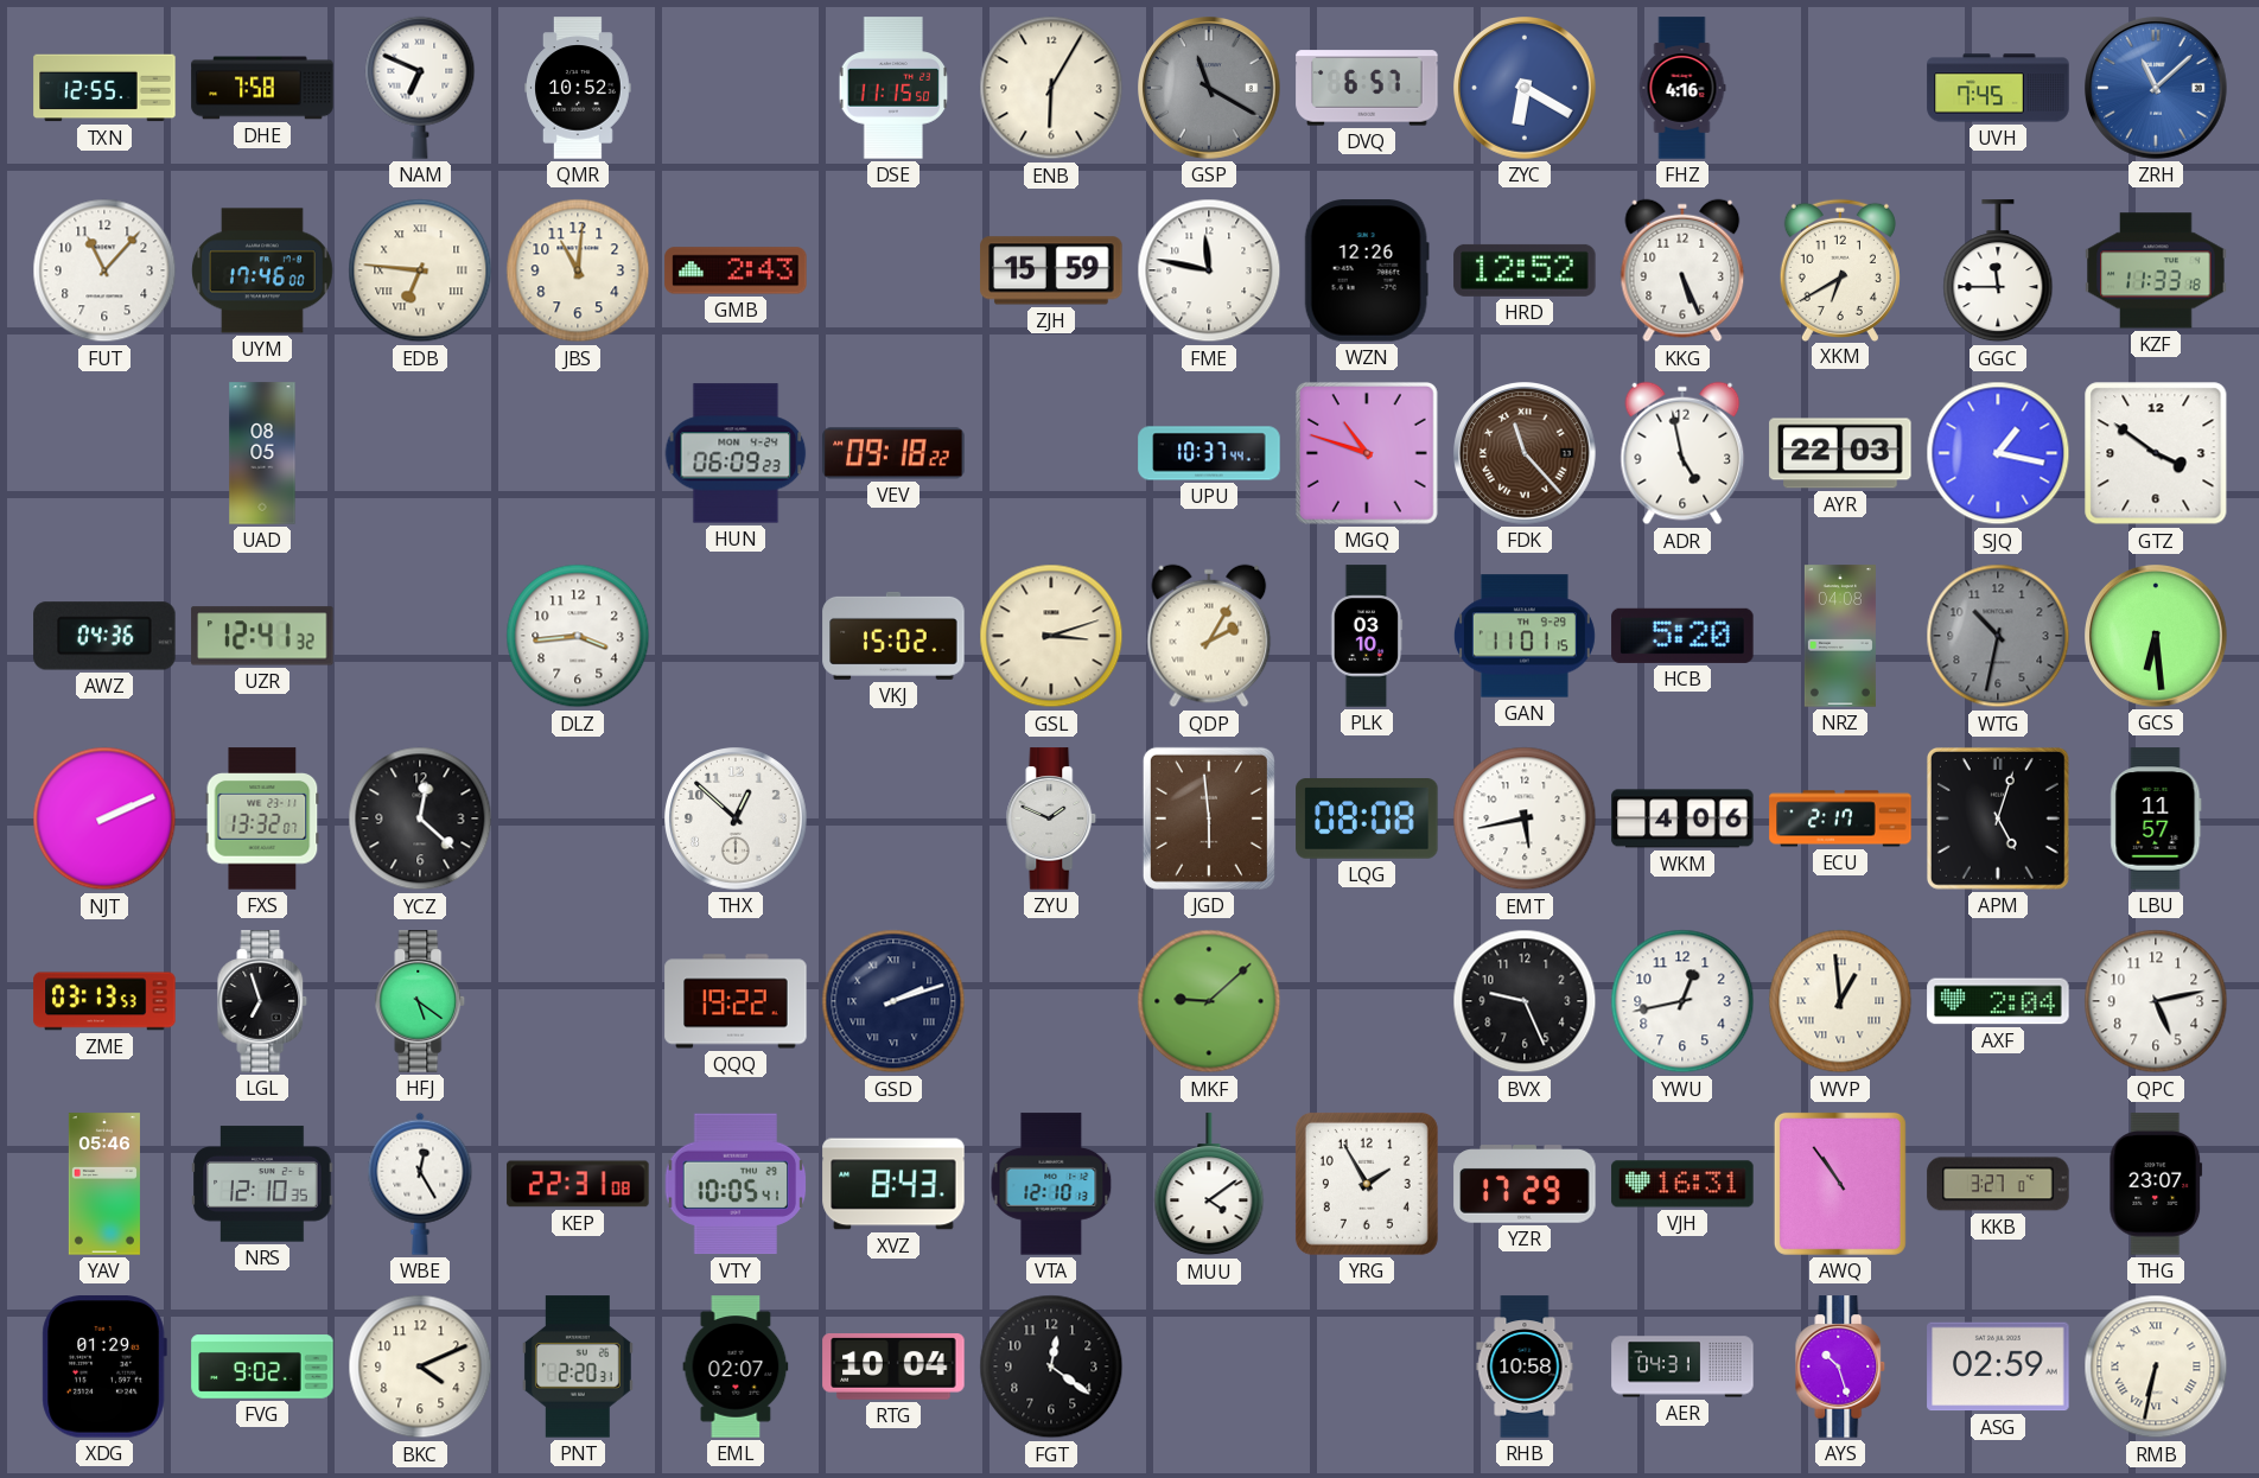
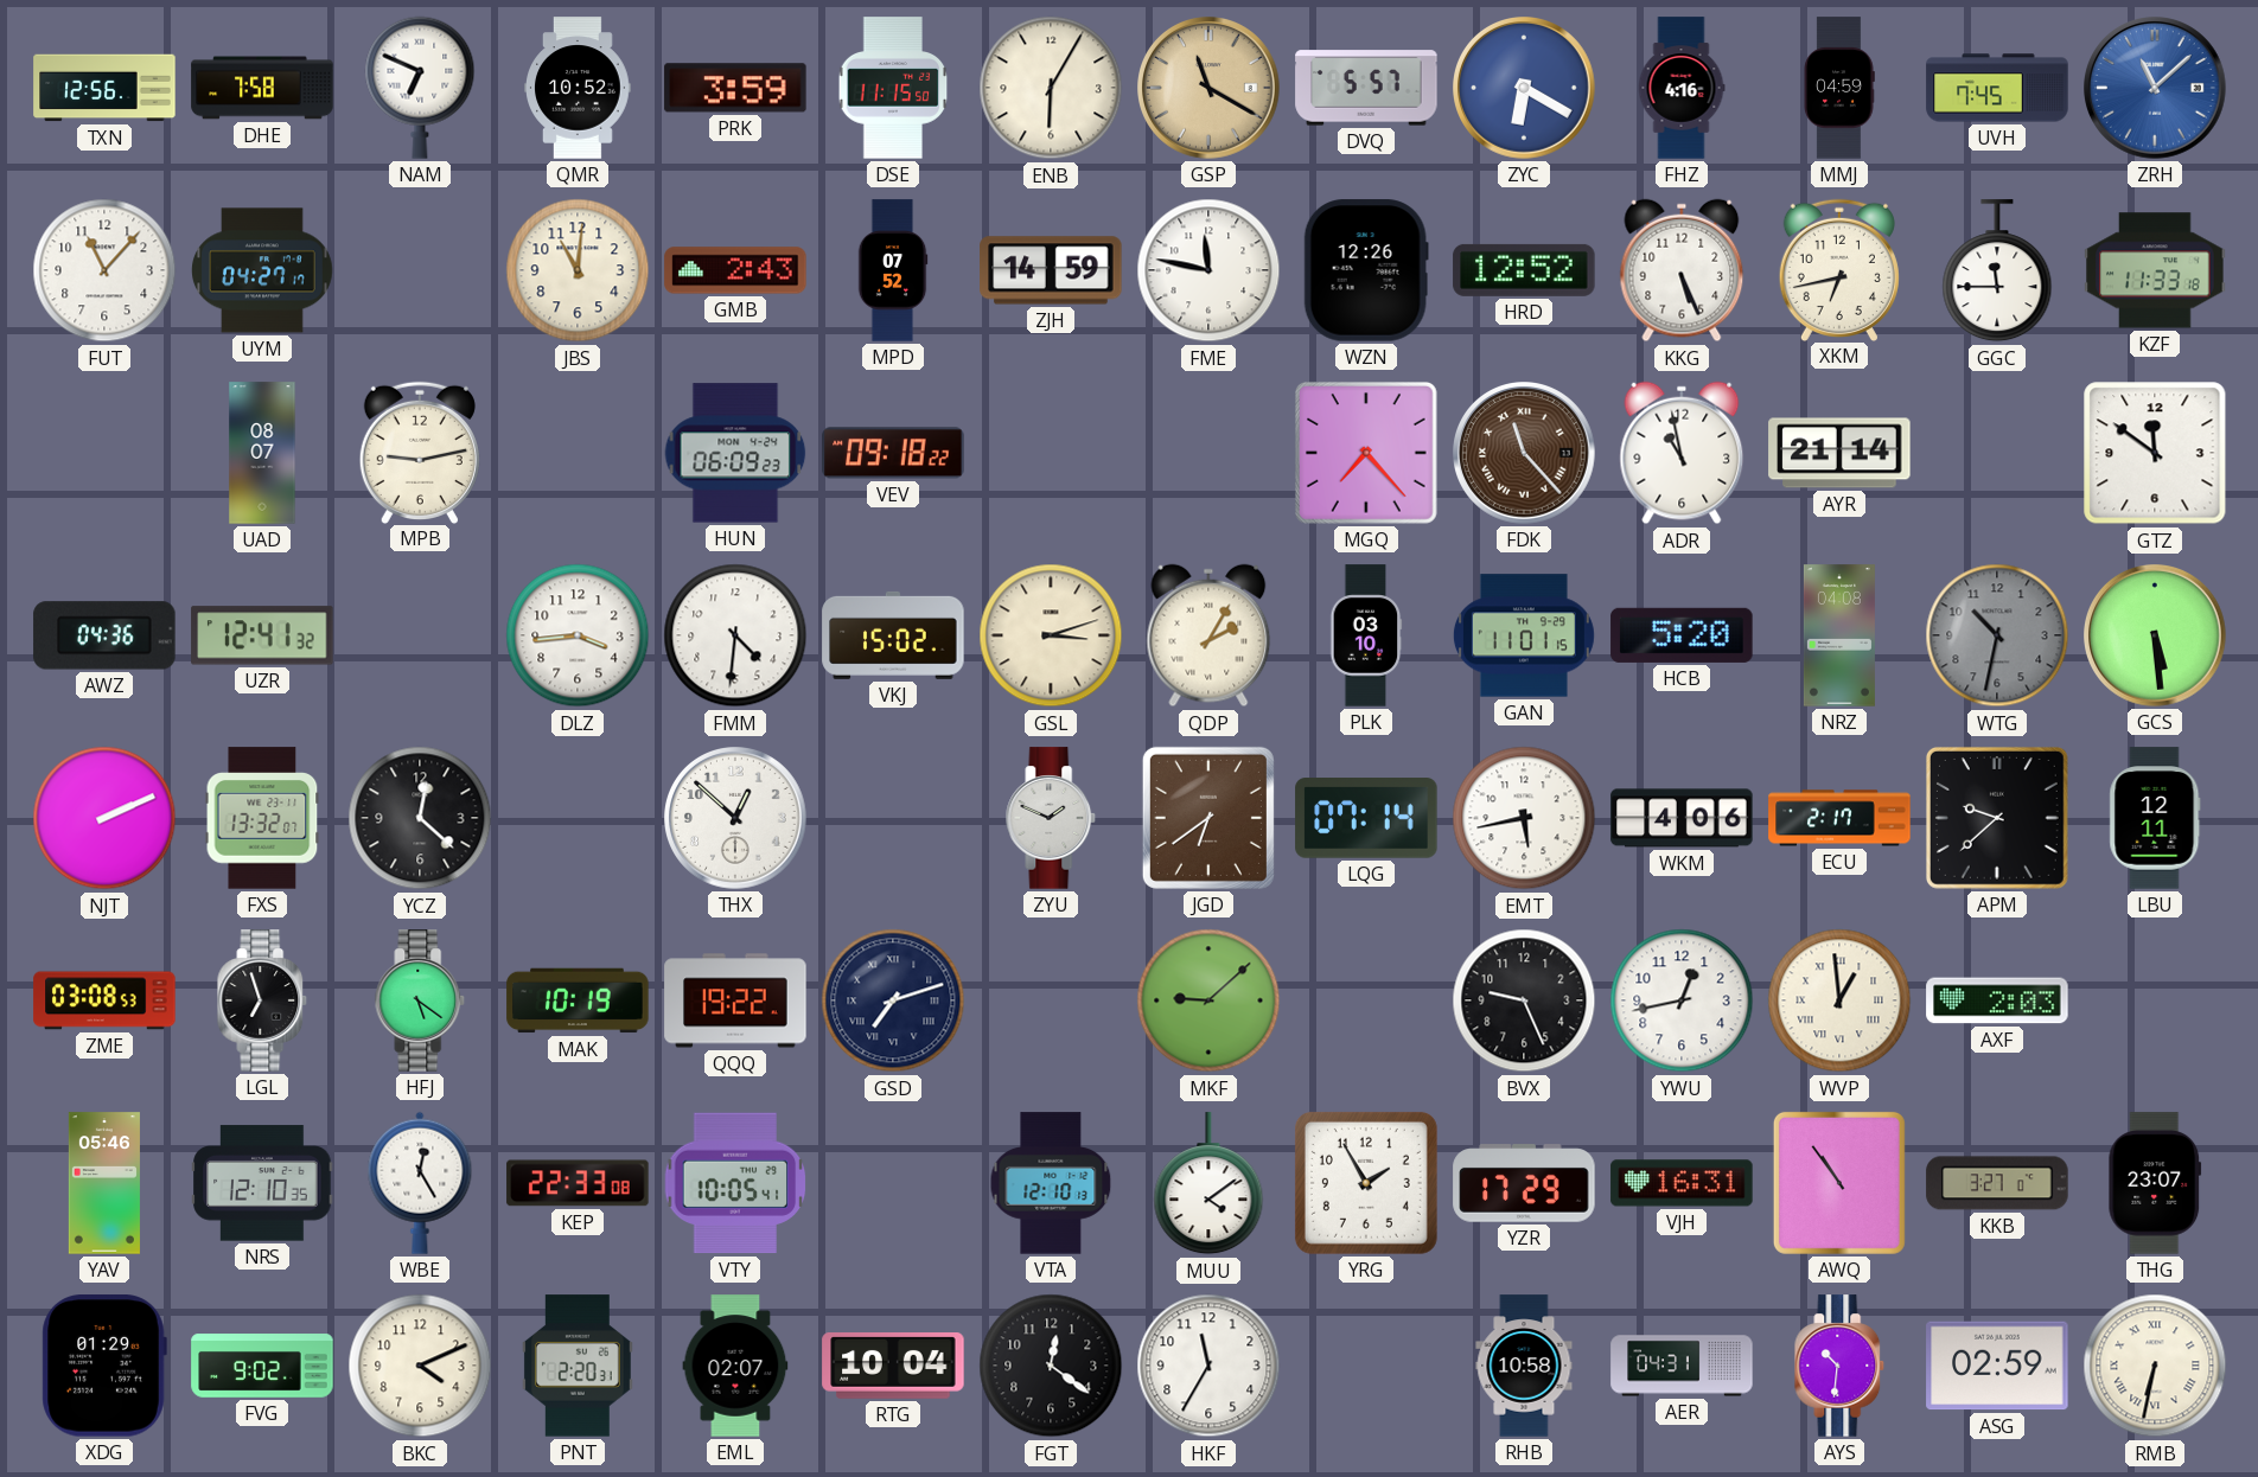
TXN: 12:55 -> 12:56
PRK: none -> 3:59
GSP dial: grey -> champagne
DVQ: 6:57 -> 5:57
MMJ: none -> 04:59
UYM: 17:46 -> 04:27
EDB: 6:46 -> none
MPD: none -> 07:52
ZJH: 15:59 -> 14:59
XKM: 6:40 -> 6:43
UAD: 08:05 -> 08:07
MPB: none -> 9:13
UPU: 10:37 -> none
MGQ: 10:48 -> 7:23
ADR: 4:58 -> 10:58
AYR: 22:03 -> 21:14
SJQ: 1:17 -> none
GTZ: 3:51 -> 11:51
FMM: none -> 4:31
GCS: 6:29 -> 5:29
JGD: 5:59 -> 6:39
LQG: 08:08 -> 07:14
APM: 5:03 -> 9:38
LBU: 11:57 -> 12:11
ZME: 03:13 -> 03:08
MAK: none -> 10:19
GSD: 2:12 -> 7:12
AXF: 2:04 -> 2:03
QPC: 5:13 -> none
KEP: 22:31 -> 22:33
XVZ: 8:43 -> none
HKF: none -> 11:35
AYS: 10:27 -> 10:31
